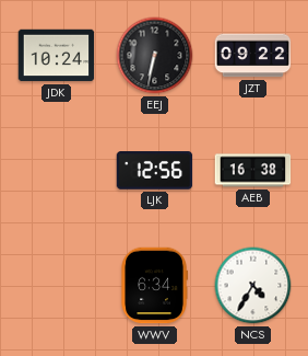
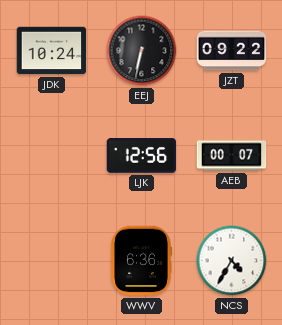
AEB: 16:38 -> 00:07
WWV: 6:34 -> 6:36
